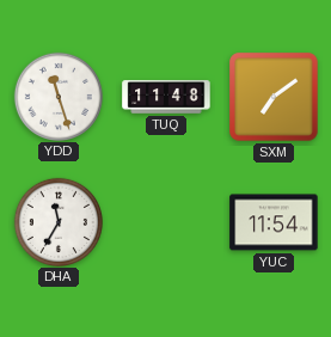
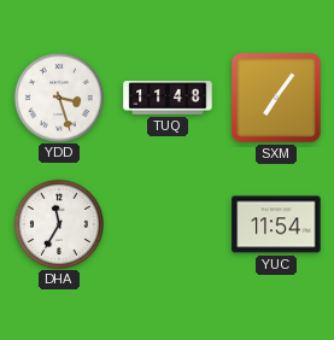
YDD: 11:27 -> 3:27
SXM: 7:09 -> 7:06
